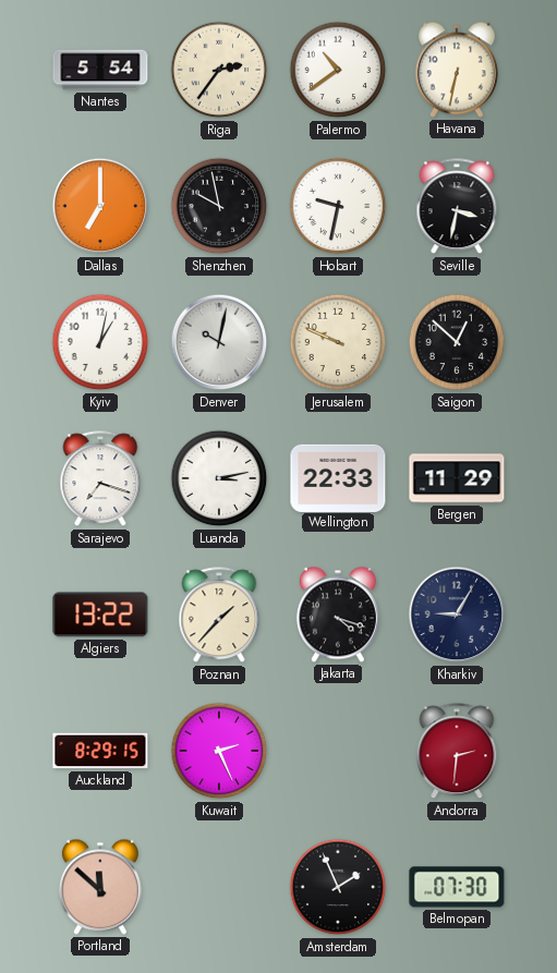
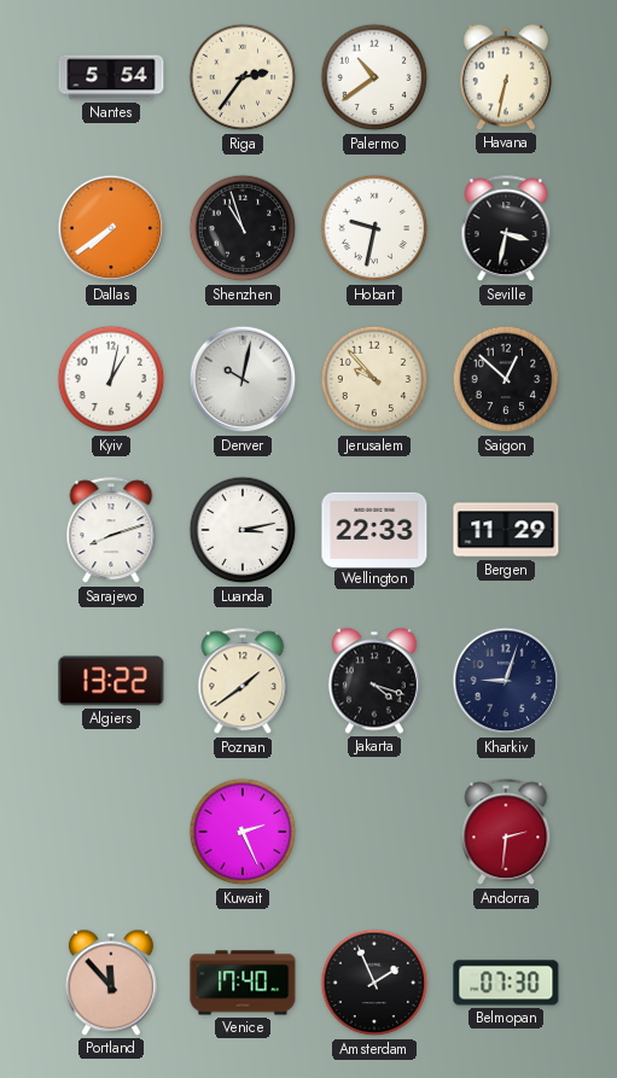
Dallas: 7:00 -> 7:39
Shenzhen: 9:58 -> 10:57
Jerusalem: 9:49 -> 9:53
Sarajevo: 7:18 -> 8:12
Poznan: 1:37 -> 1:39
Kharkiv: 9:05 -> 9:03
Auckland: 8:29 -> none
Portland: 11:52 -> 11:53
Venice: none -> 17:40
